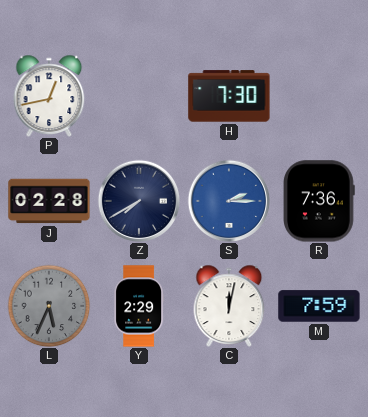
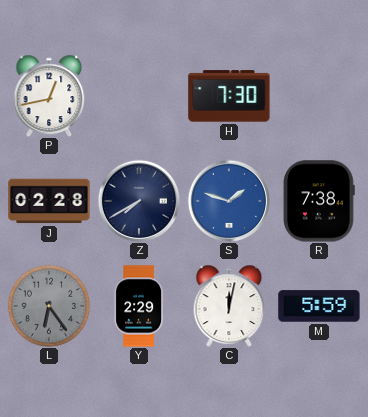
S: 2:15 -> 1:48
R: 7:36 -> 7:38
L: 5:34 -> 6:24
M: 7:59 -> 5:59
